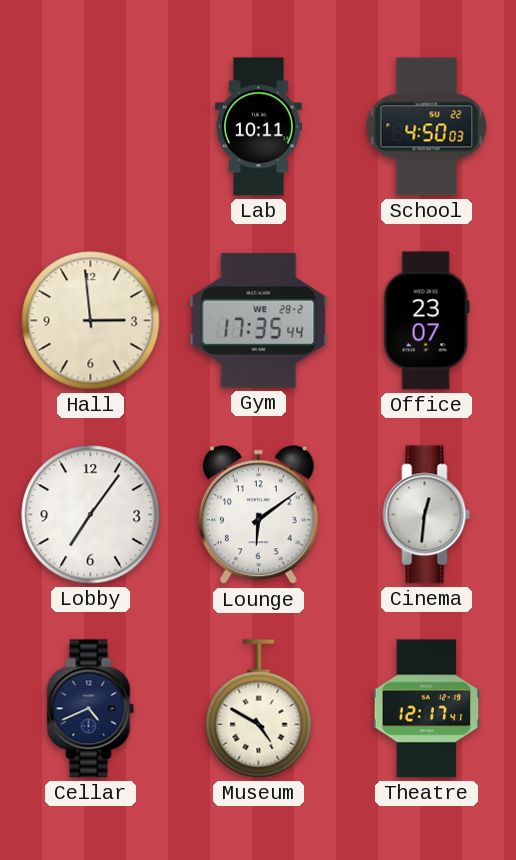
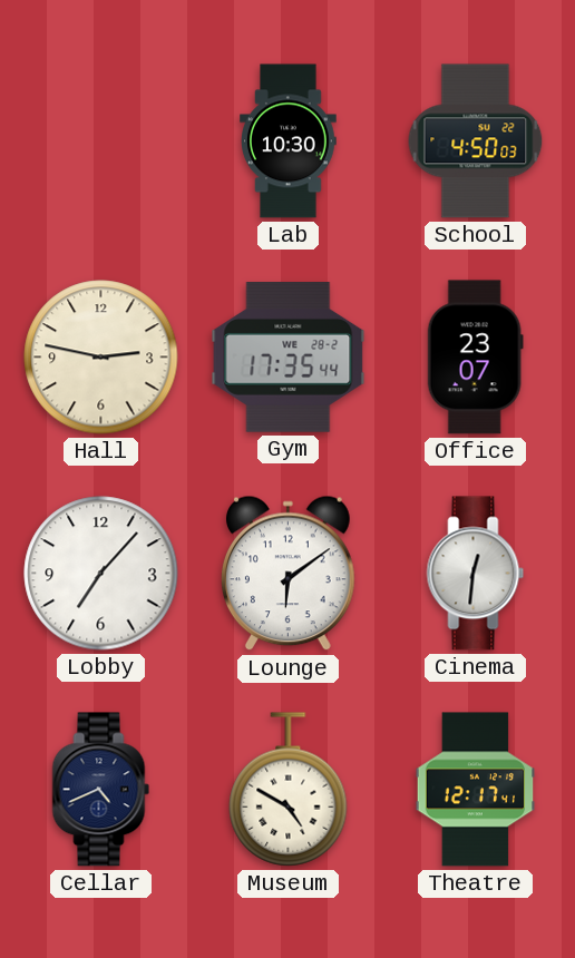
Lab: 10:11 -> 10:30
Hall: 2:59 -> 2:47
Lobby: 7:06 -> 7:07
